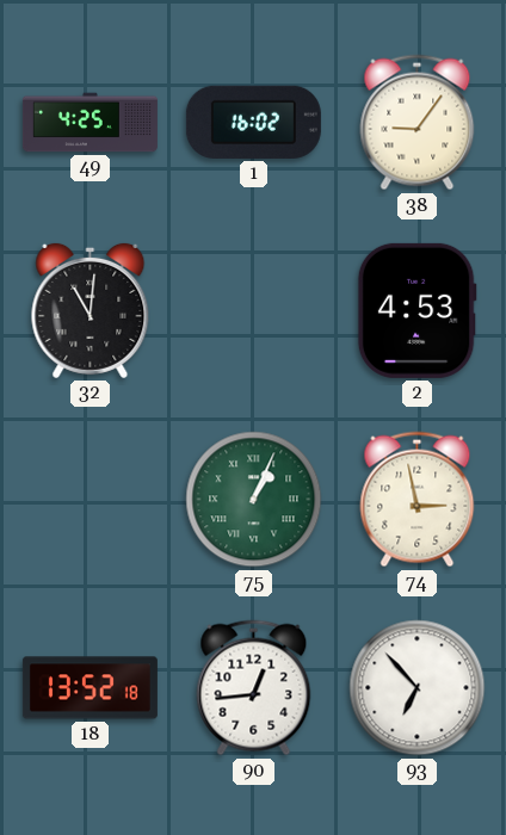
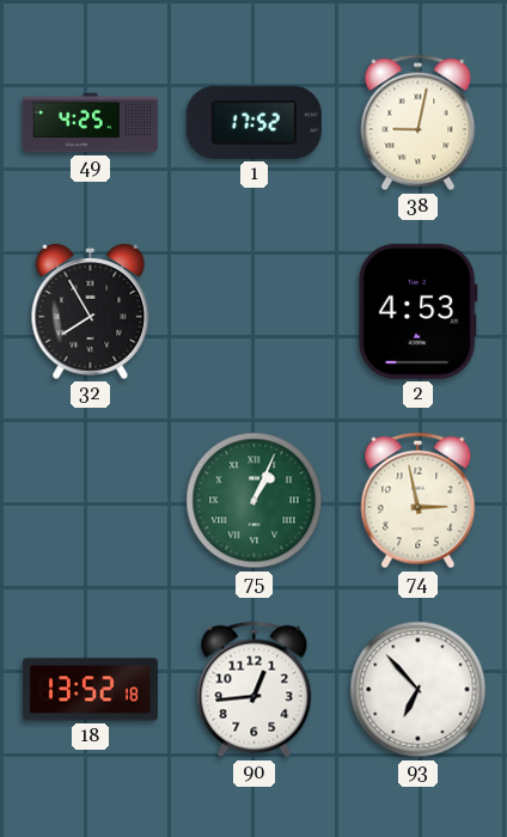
1: 16:02 -> 17:52
38: 9:06 -> 9:02
32: 11:01 -> 7:55
